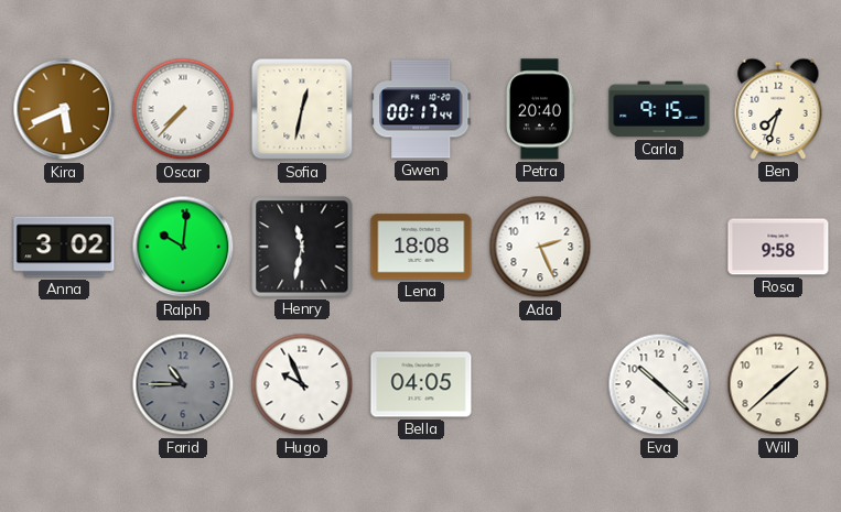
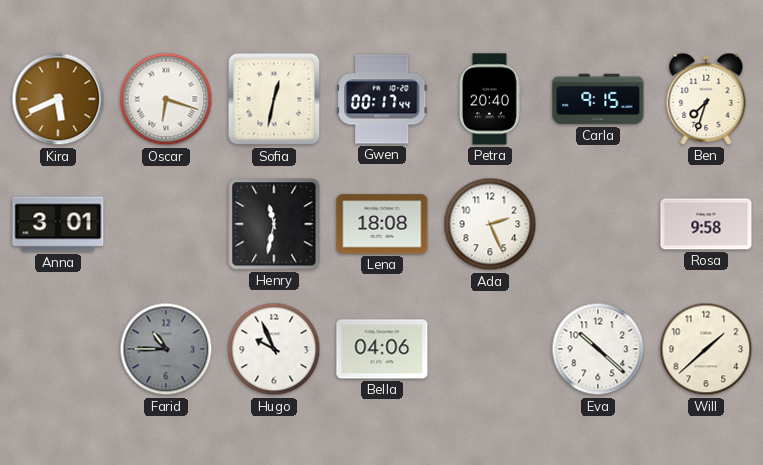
Oscar: 7:37 -> 6:18
Anna: 3:02 -> 3:01
Ralph: 10:01 -> none
Bella: 04:05 -> 04:06
